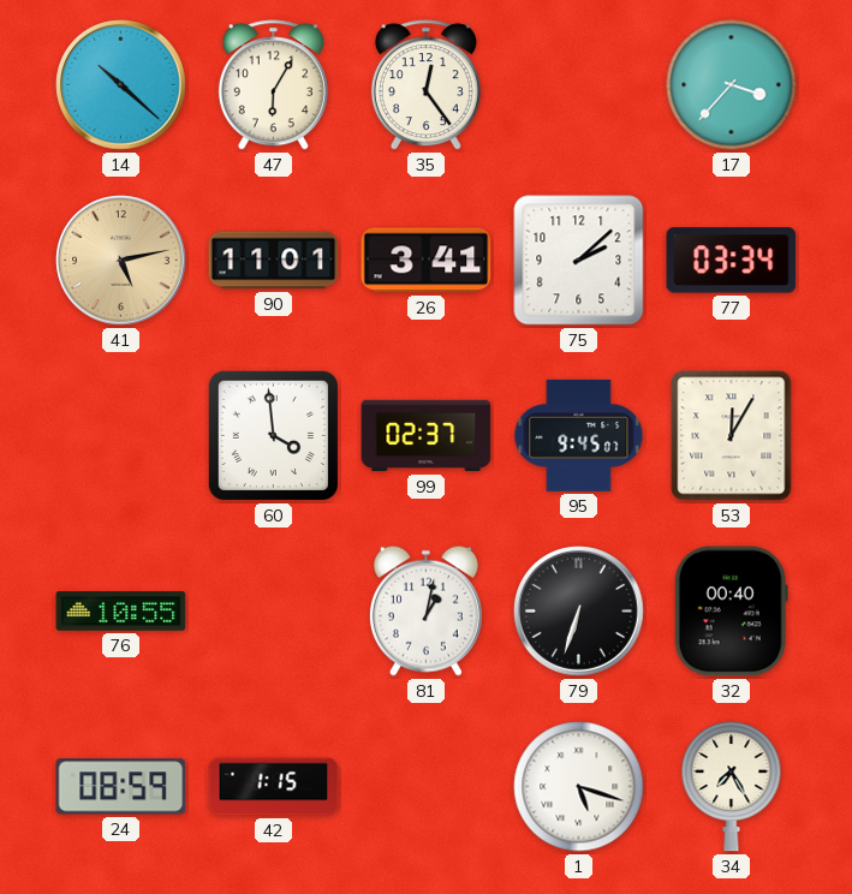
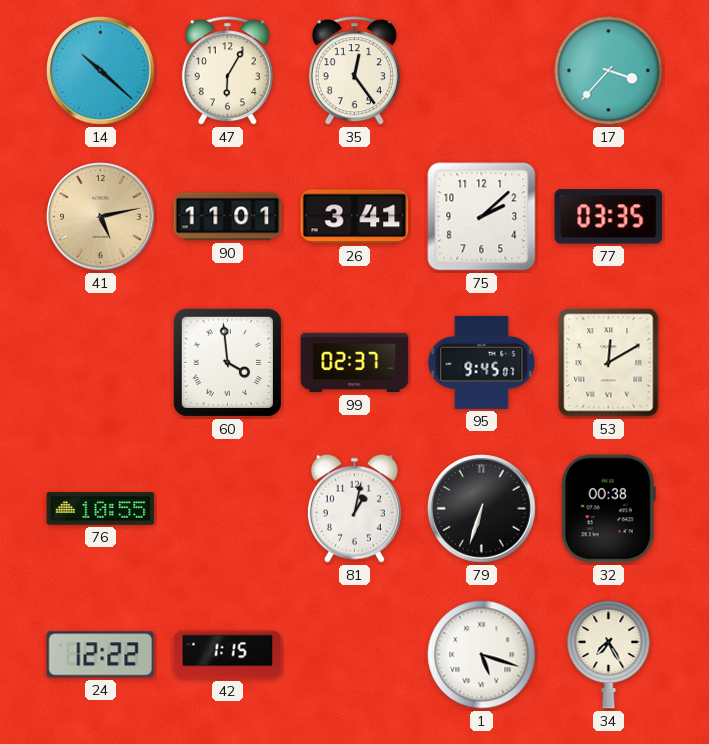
77: 03:34 -> 03:35
53: 12:05 -> 12:10
32: 00:40 -> 00:38
24: 08:59 -> 12:22
